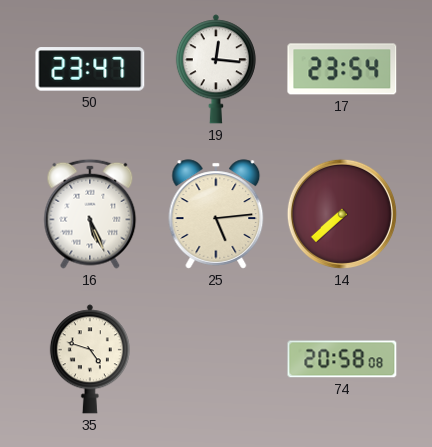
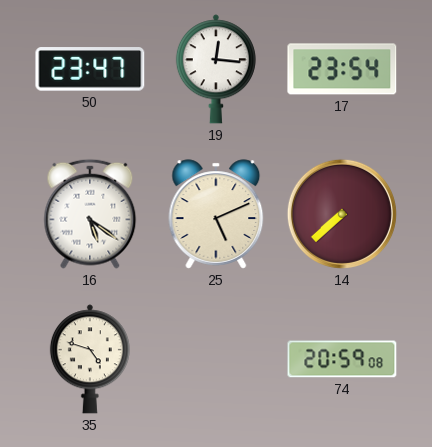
16: 5:26 -> 5:21
25: 5:14 -> 5:11
74: 20:58 -> 20:59
